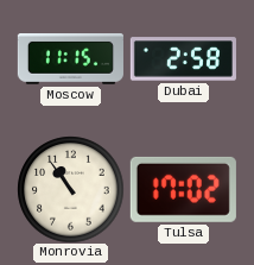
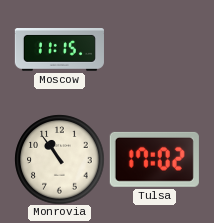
Dubai: 2:58 -> none
